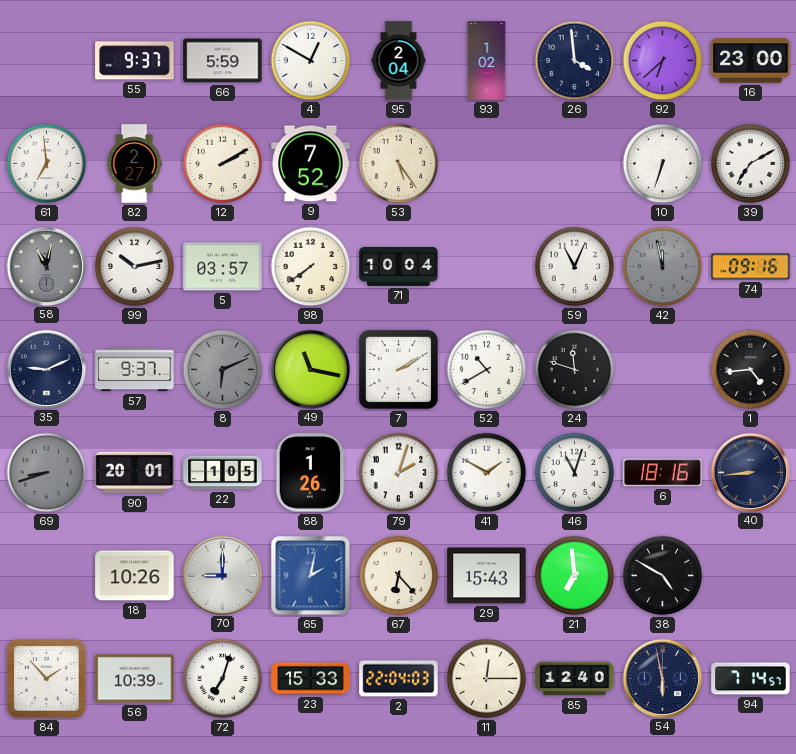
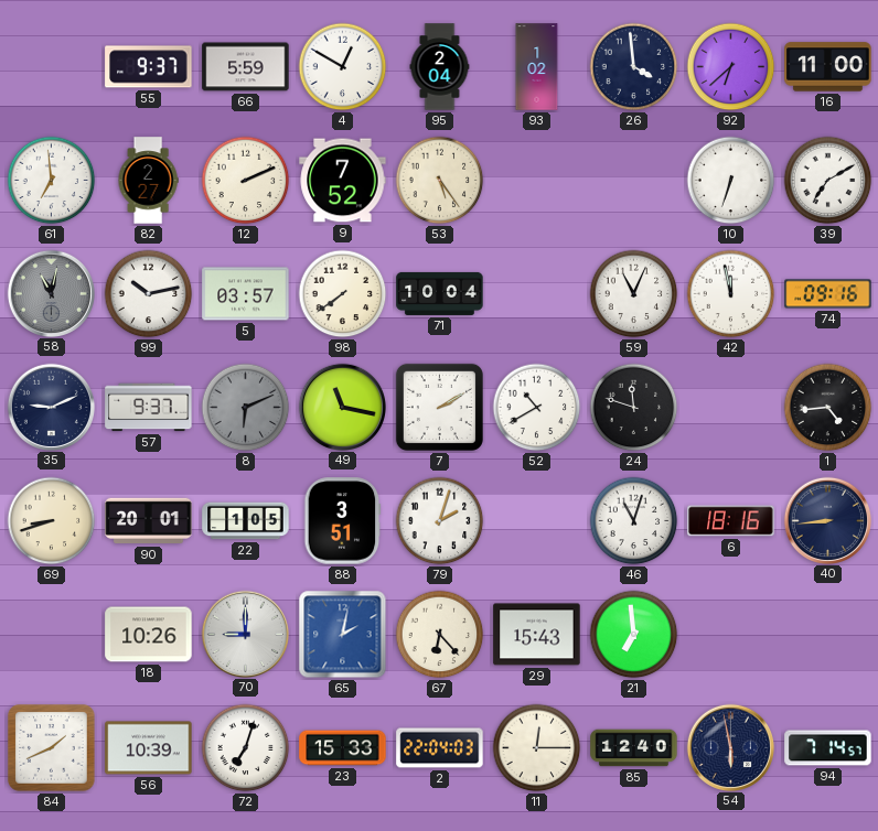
16: 23:00 -> 11:00
12: 2:10 -> 2:11
42 dial: grey -> white
69 dial: grey -> cream
88: 1:26 -> 3:51
41: 1:50 -> none
38: 4:50 -> none
84: 1:53 -> 1:41
